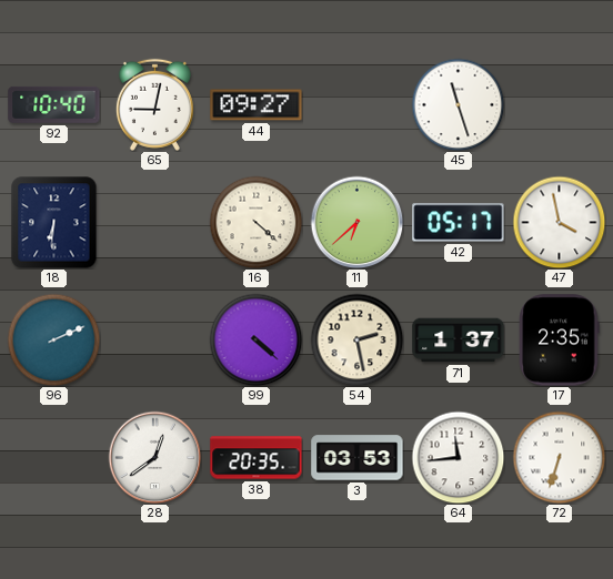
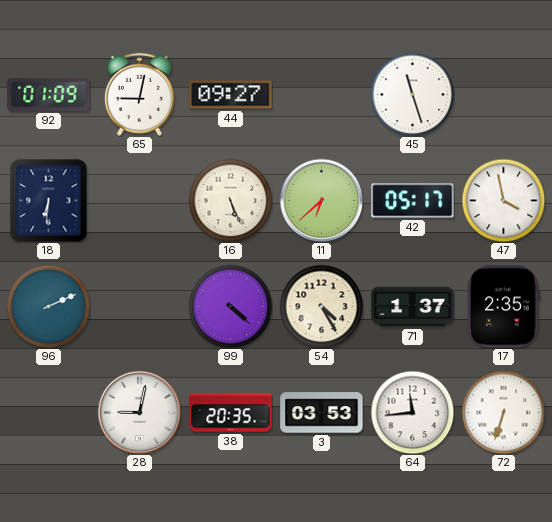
92: 10:40 -> 01:09
16: 4:22 -> 5:26
54: 2:28 -> 4:25
28: 12:39 -> 9:02
